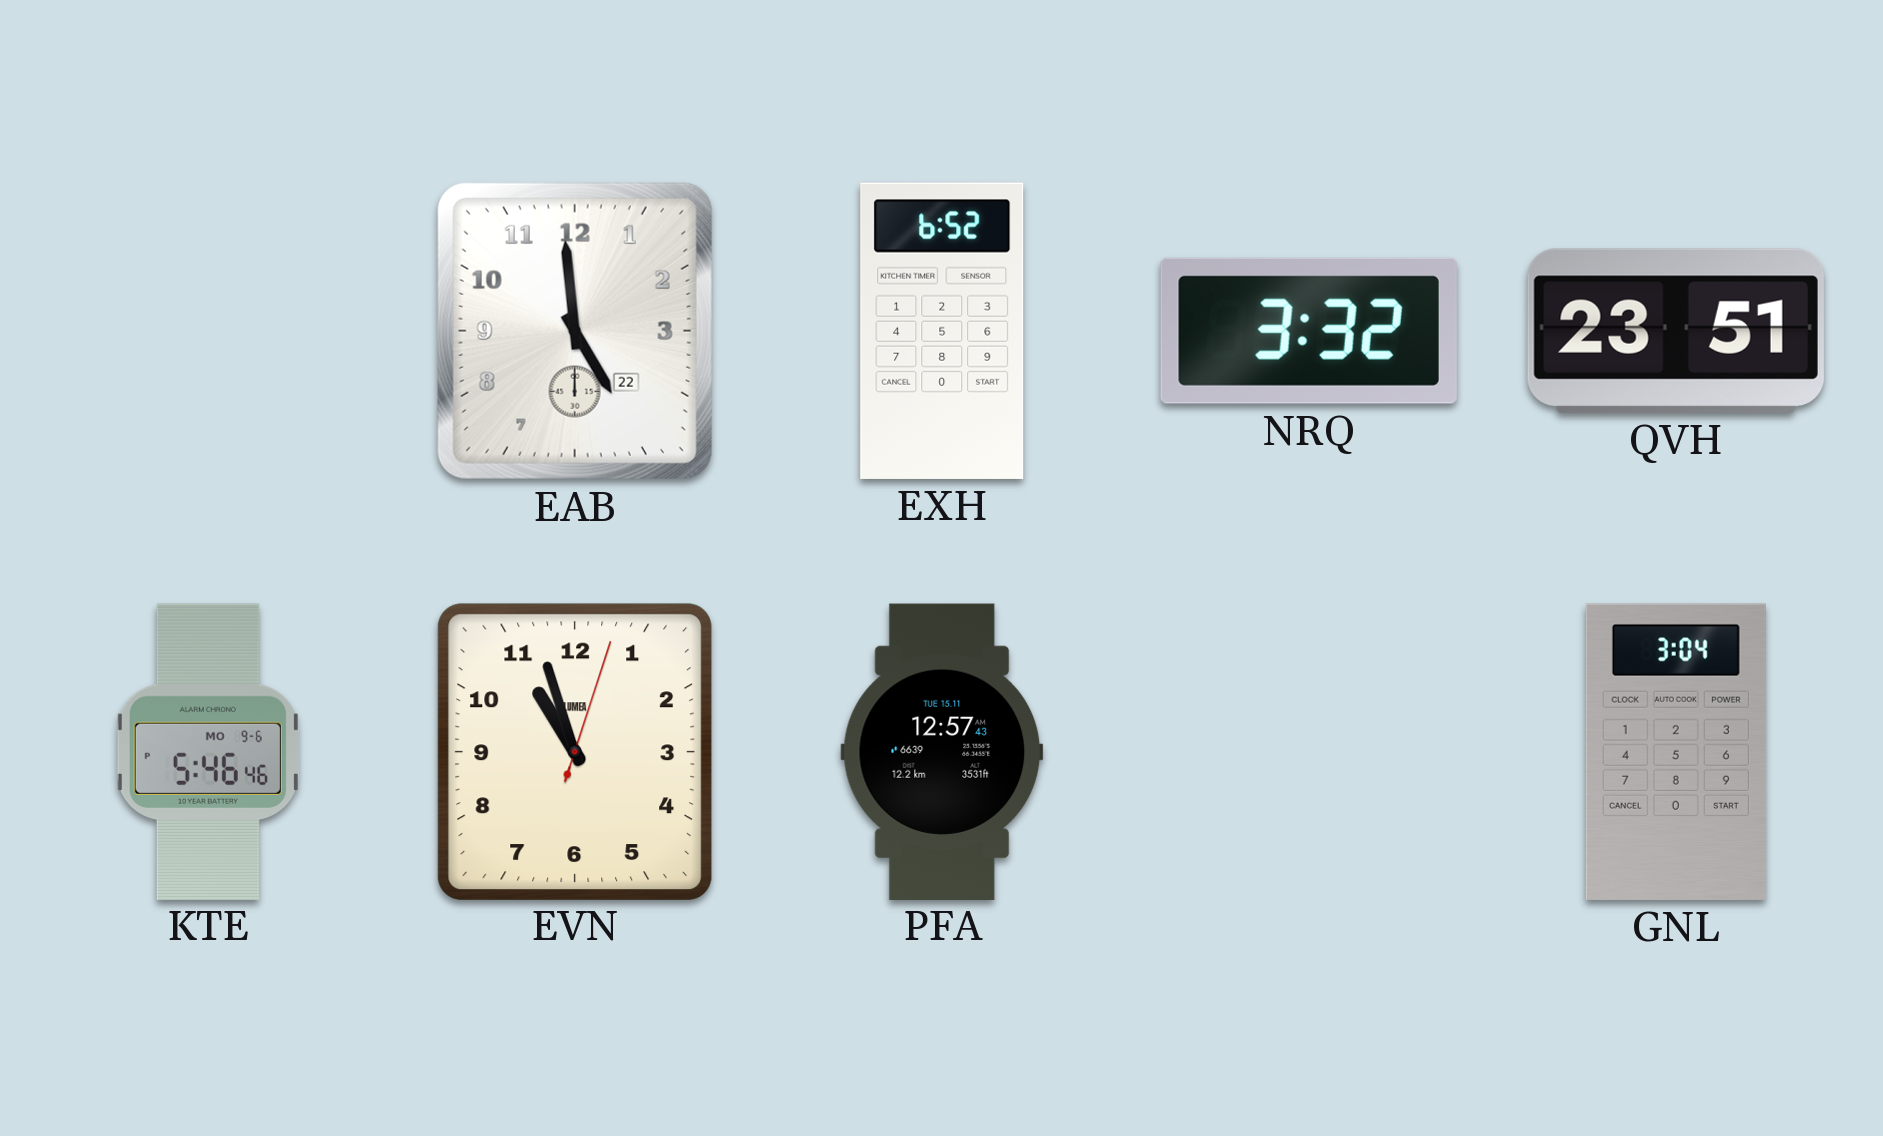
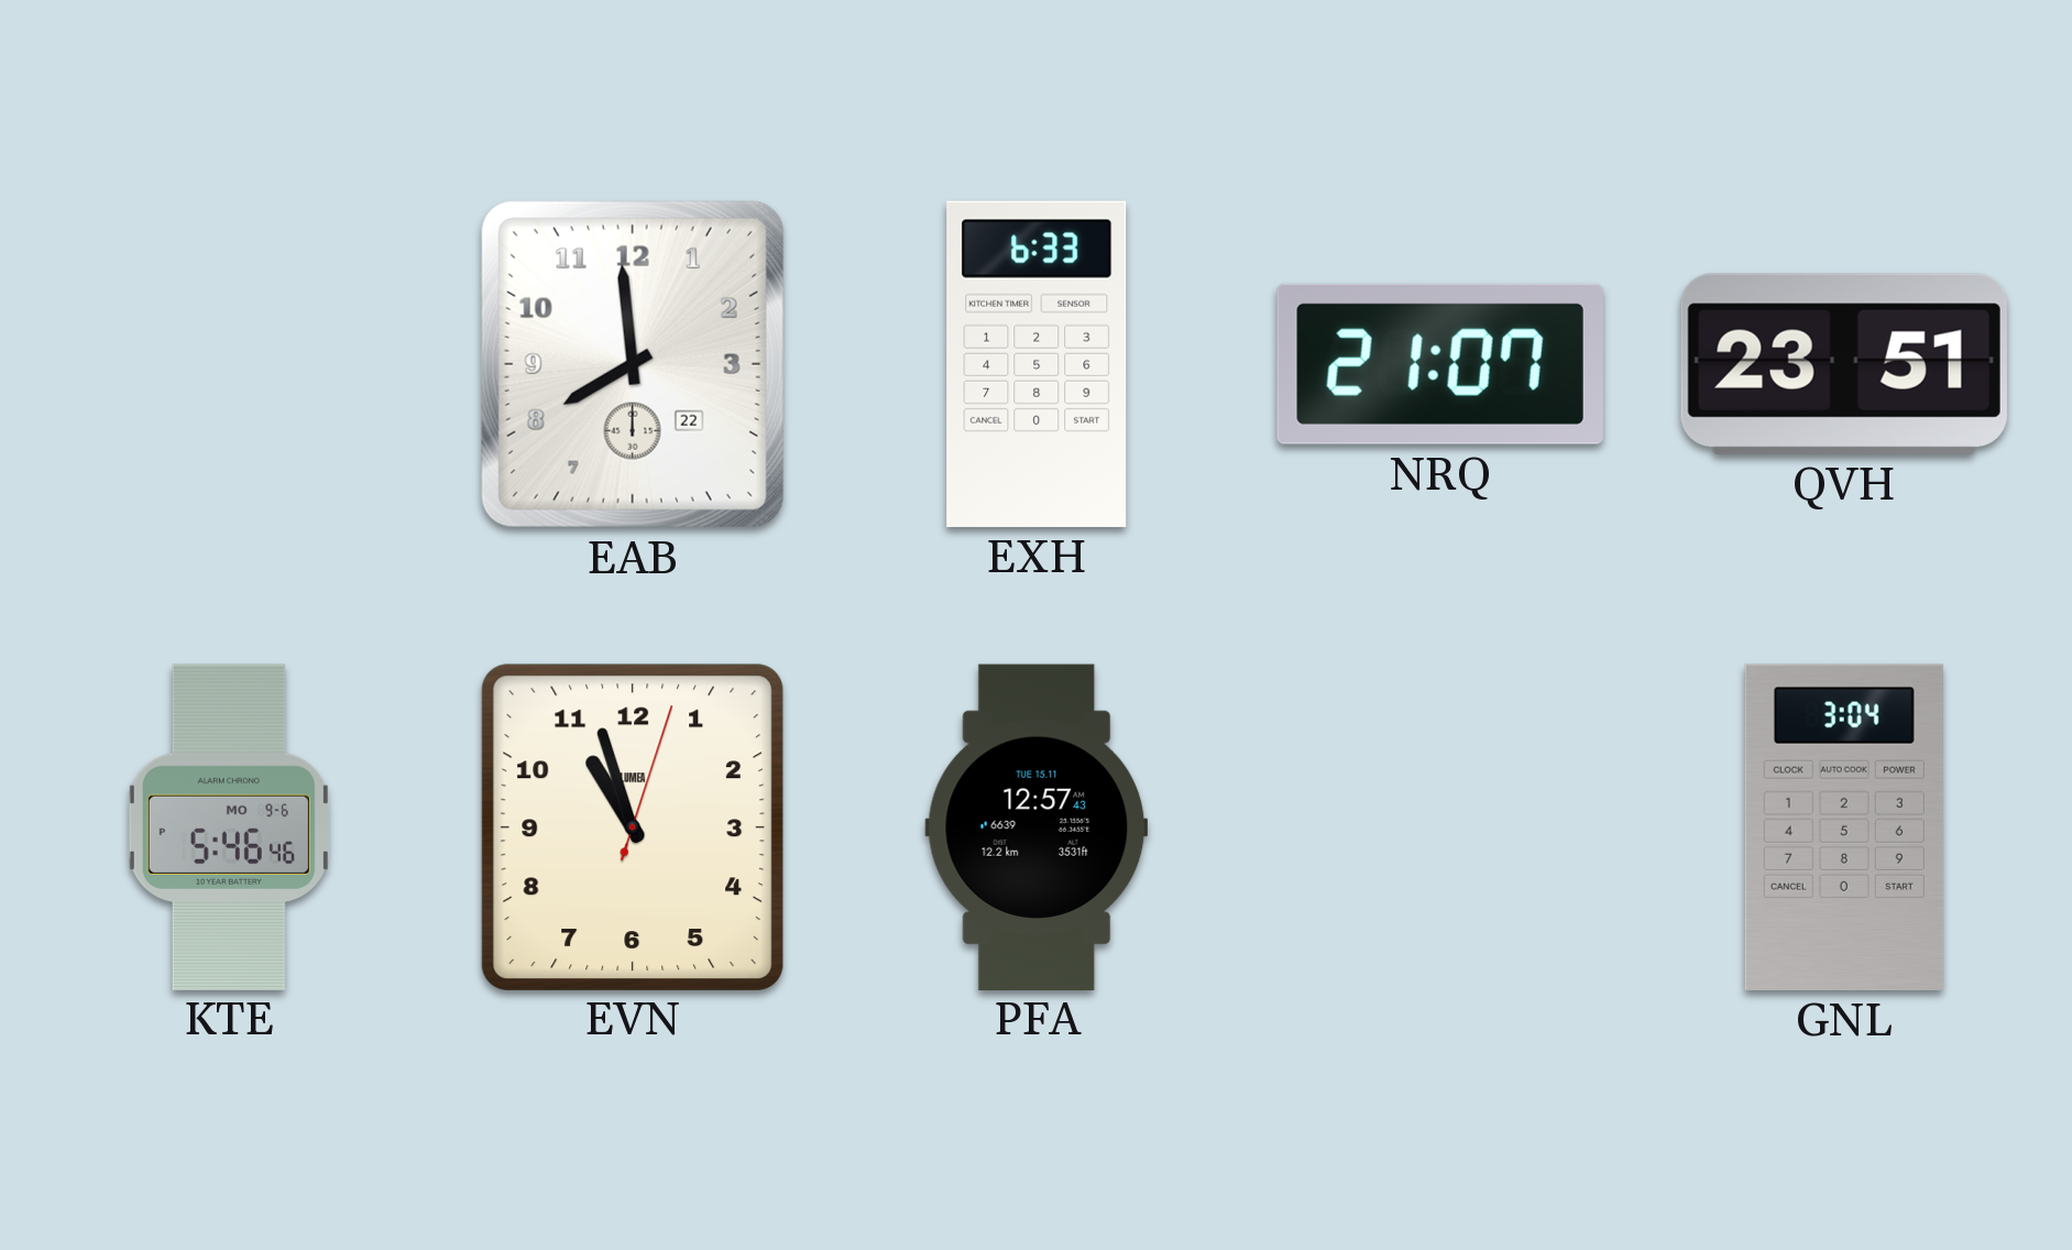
EAB: 4:59 -> 7:59
EXH: 6:52 -> 6:33
NRQ: 3:32 -> 21:07
